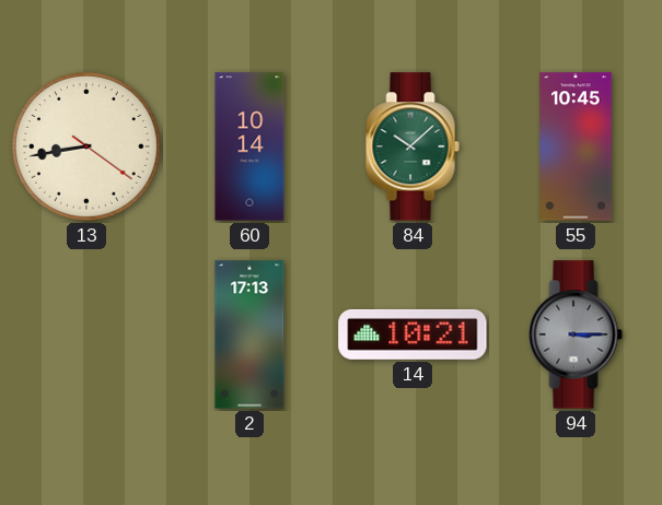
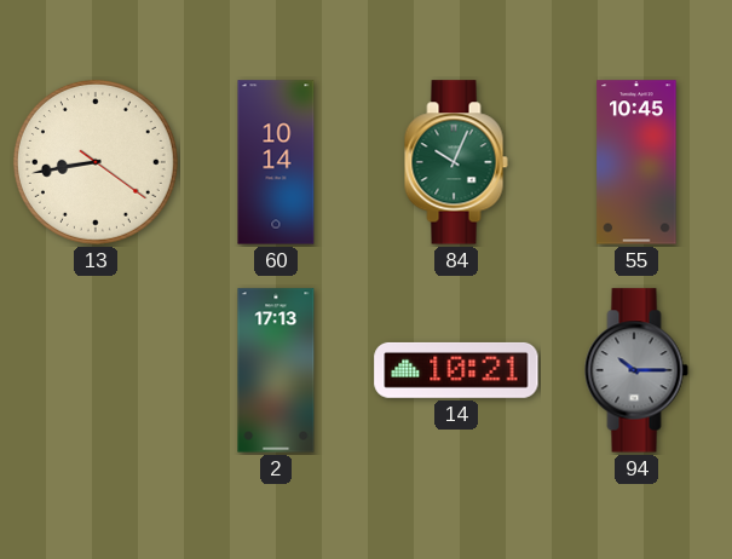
84: 10:08 -> 10:04
94: 3:15 -> 10:15
